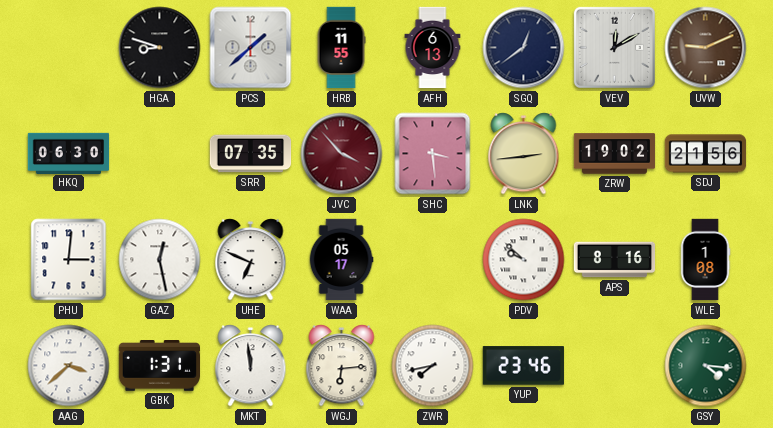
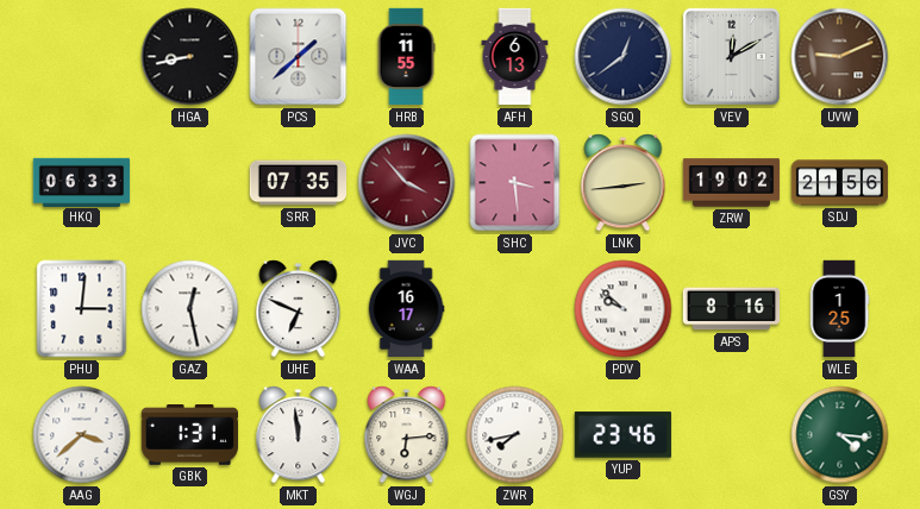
HGA: 8:48 -> 8:43
HKQ: 06:30 -> 06:33
WAA: 05:17 -> 16:17
WLE: 1:08 -> 1:25
